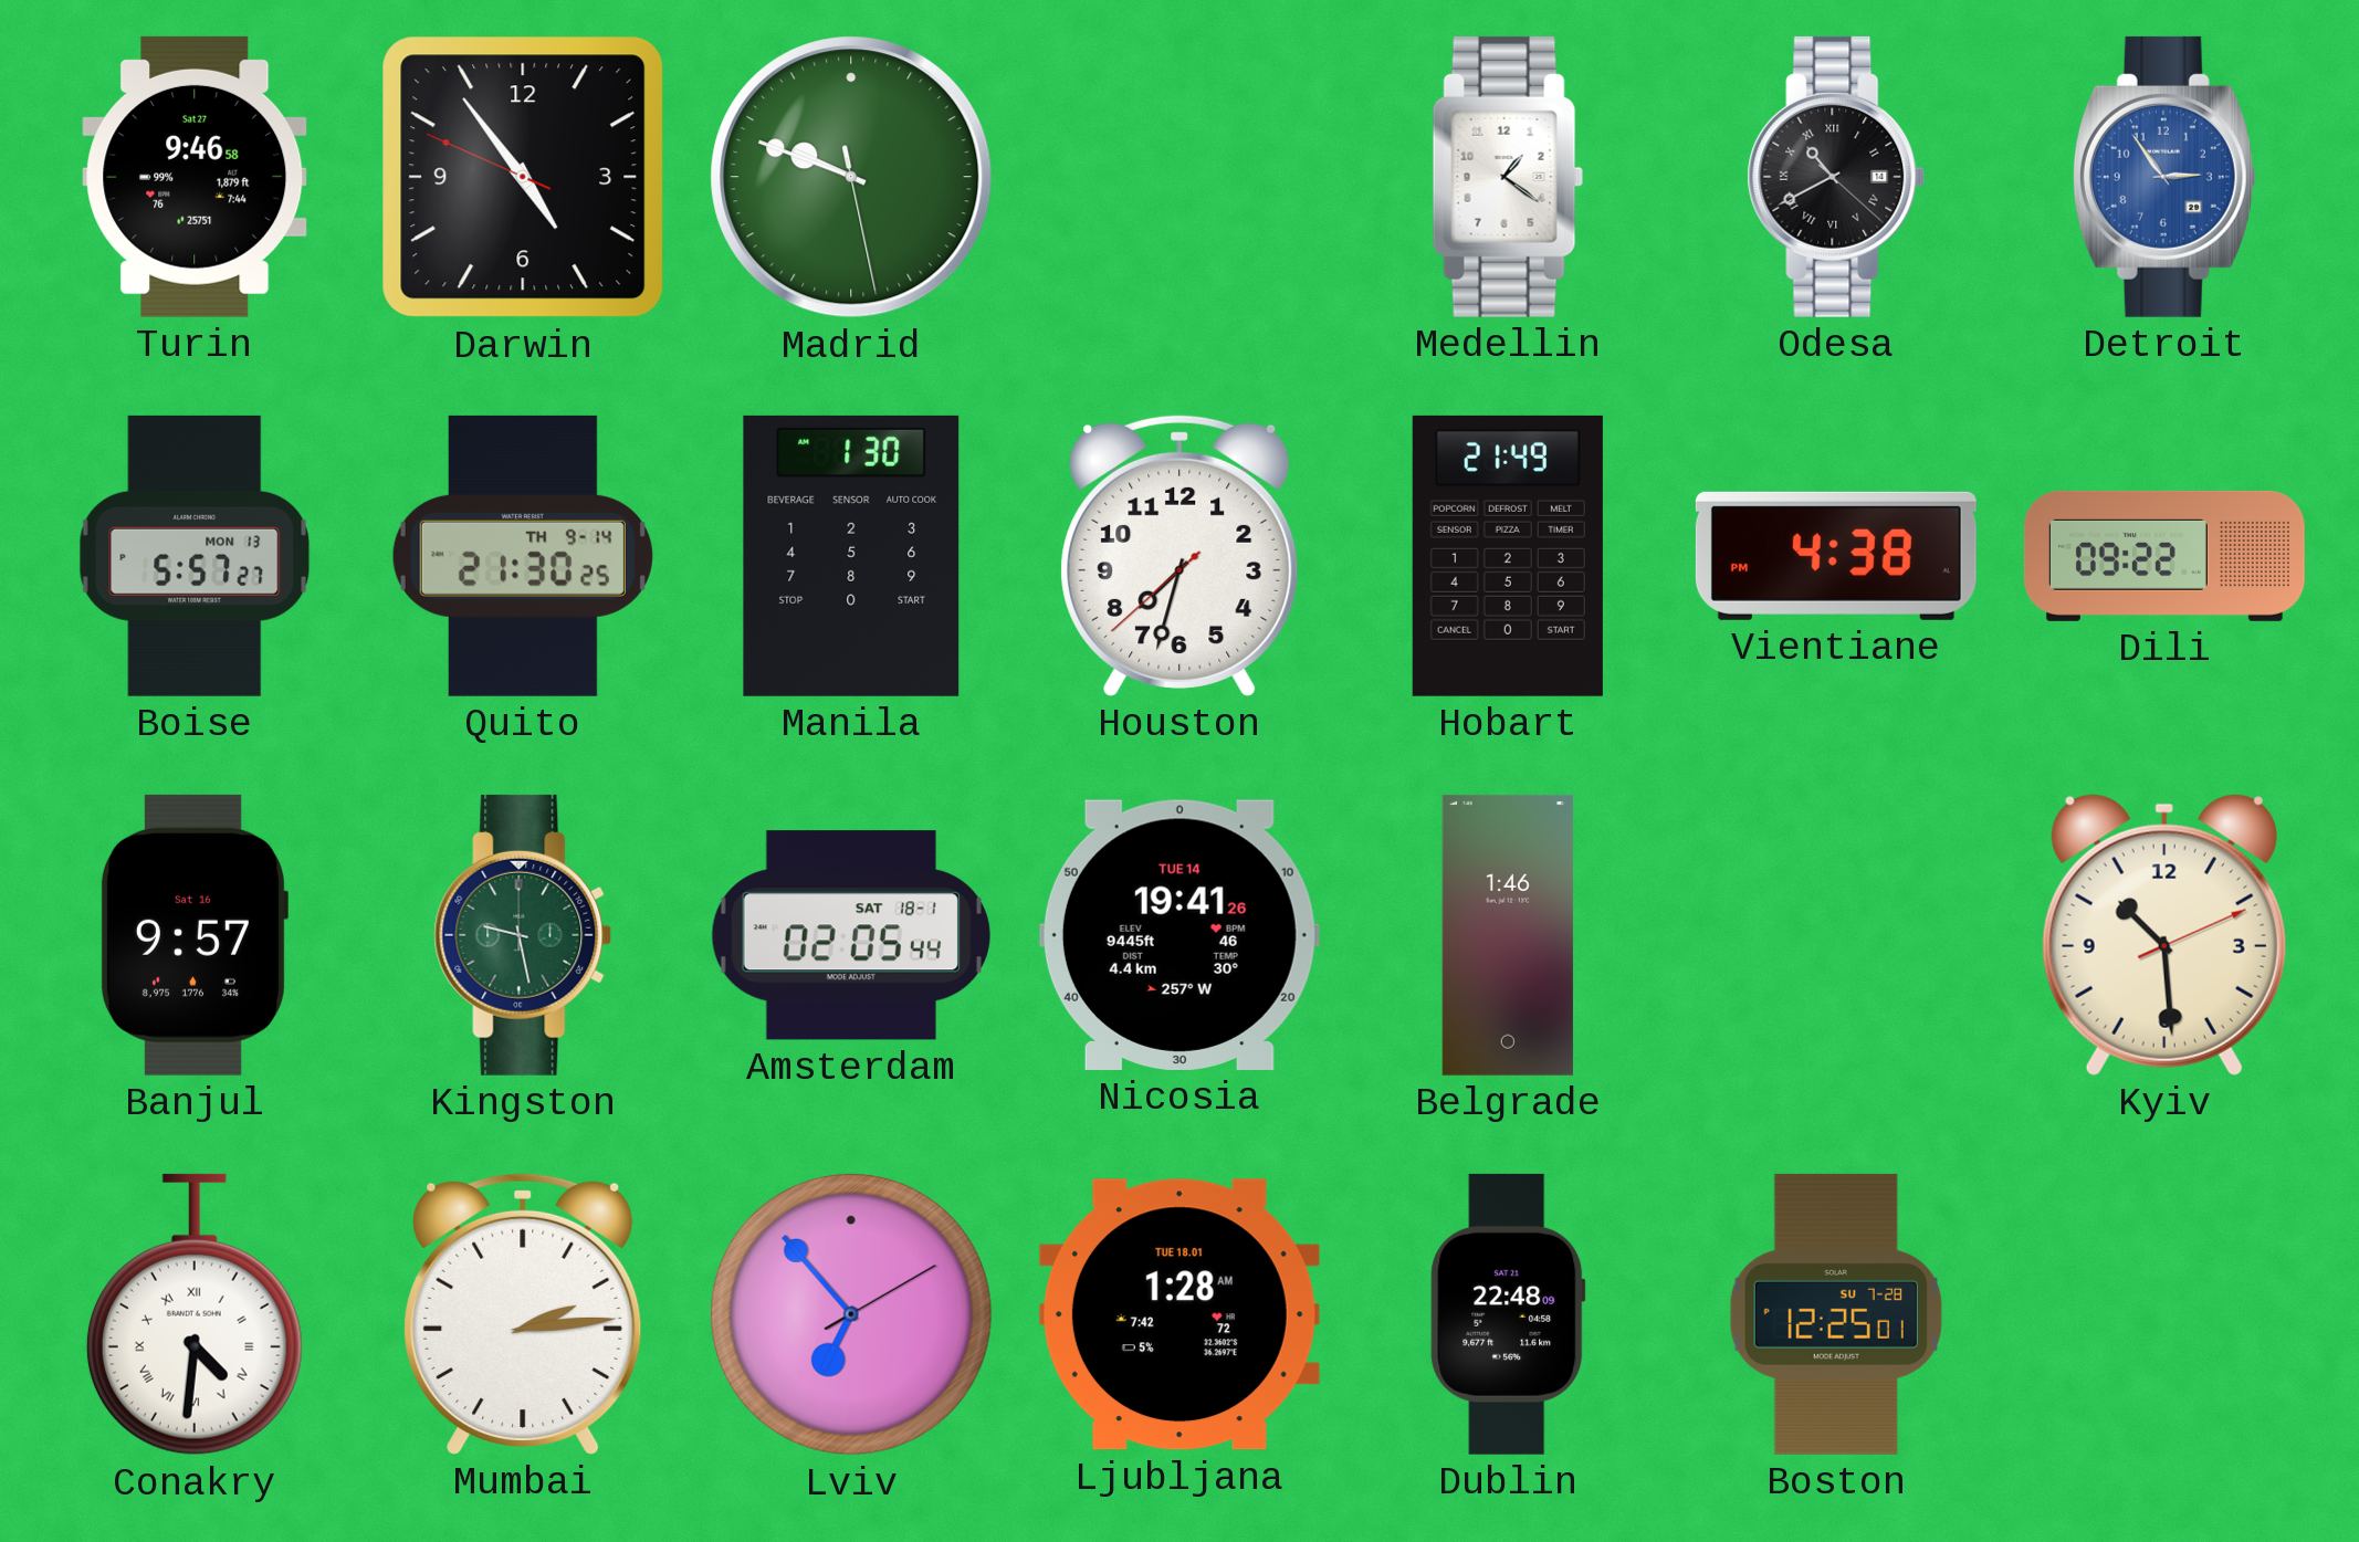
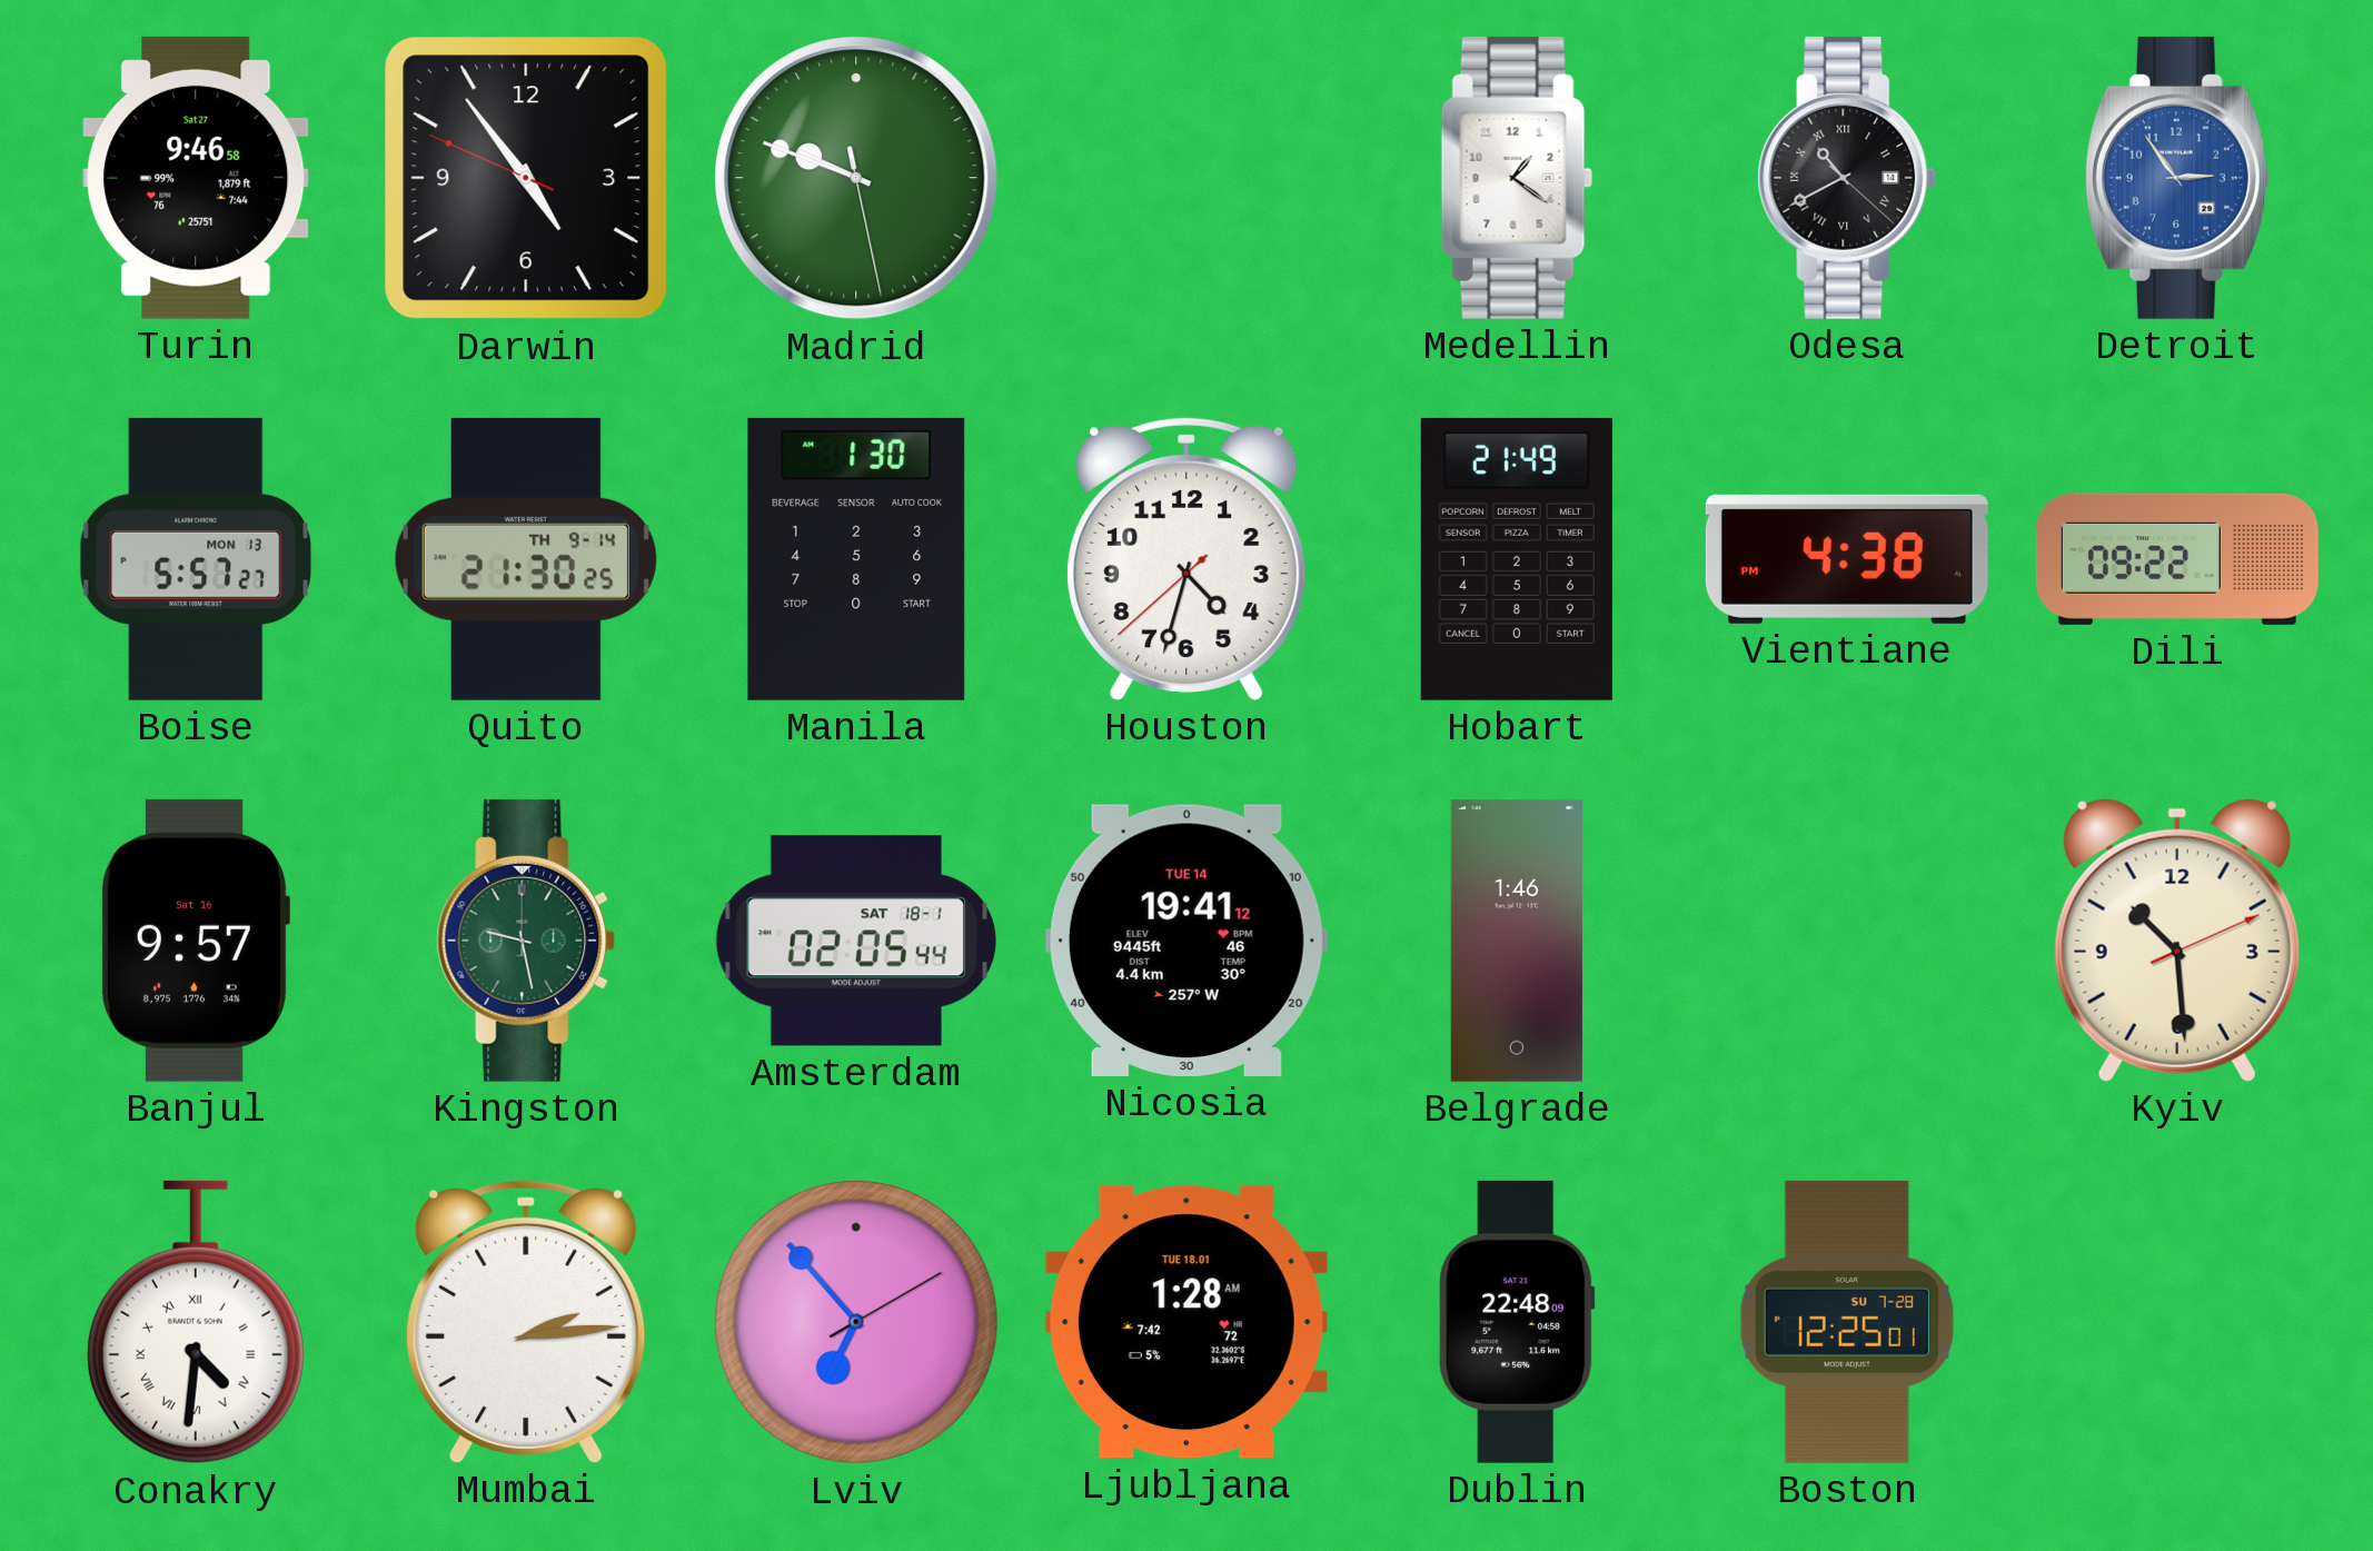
Houston: 7:32 -> 4:32
Nicosia: 19:41:26 -> 19:41:12
